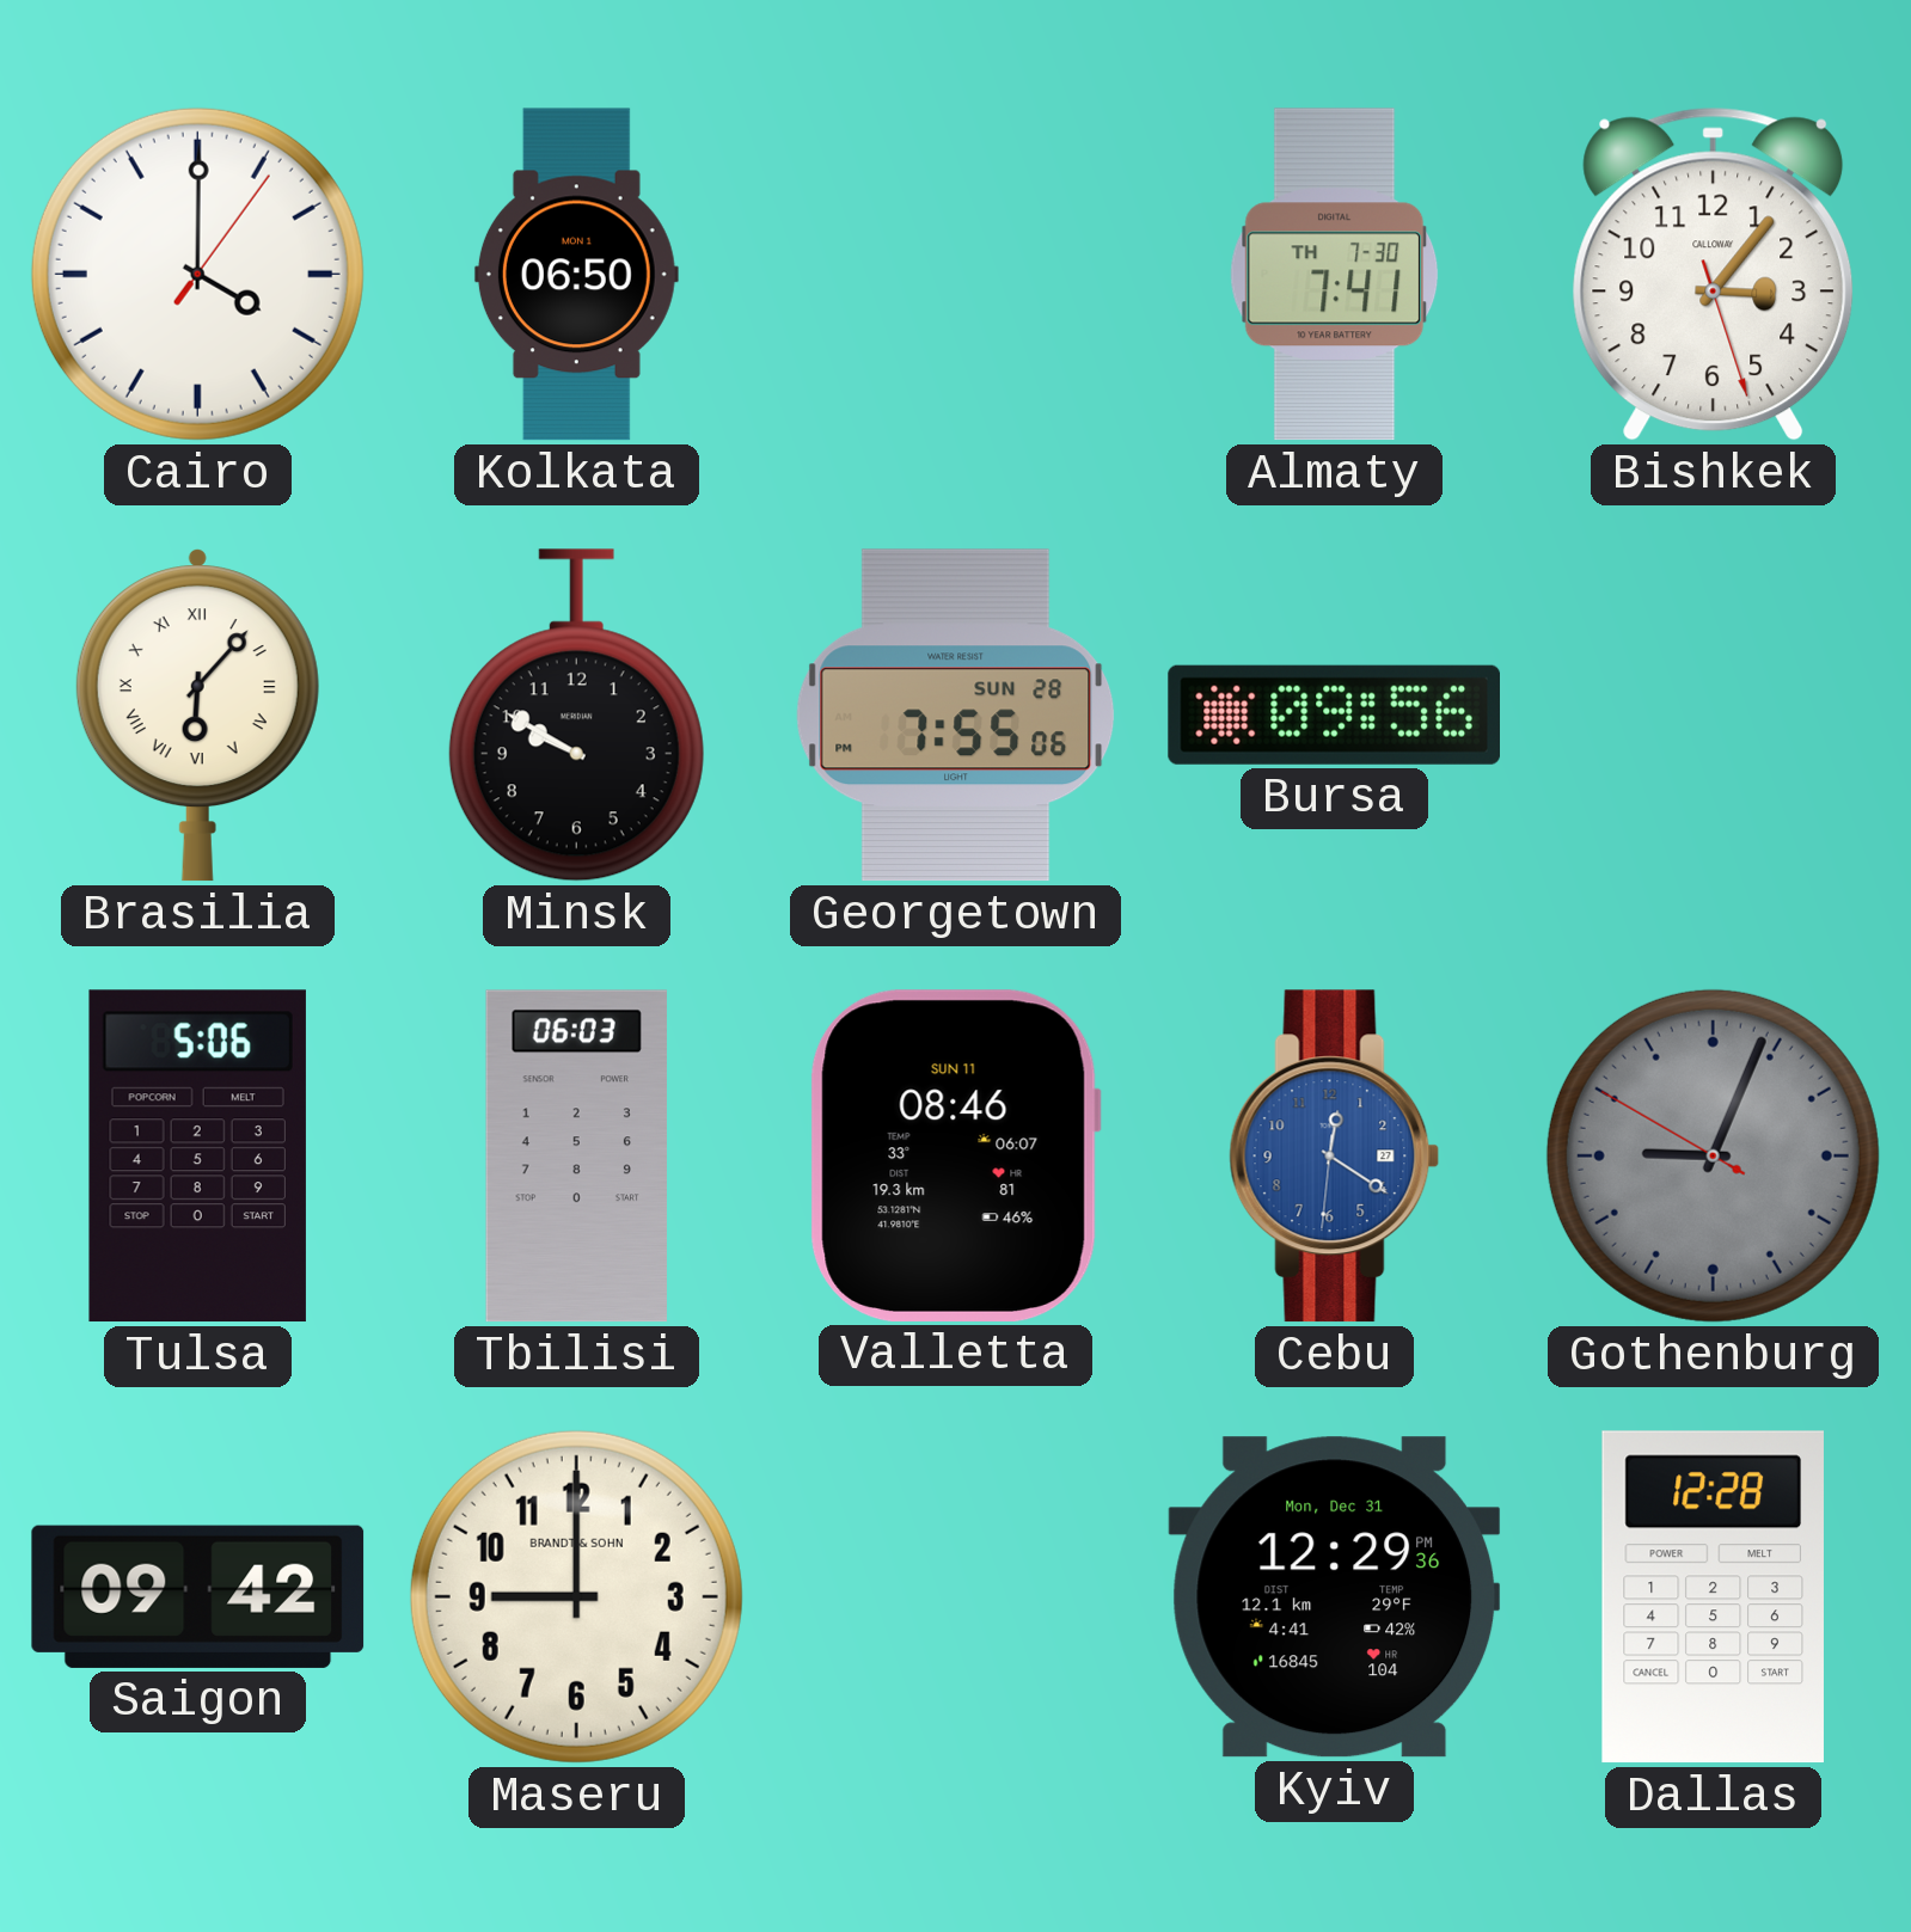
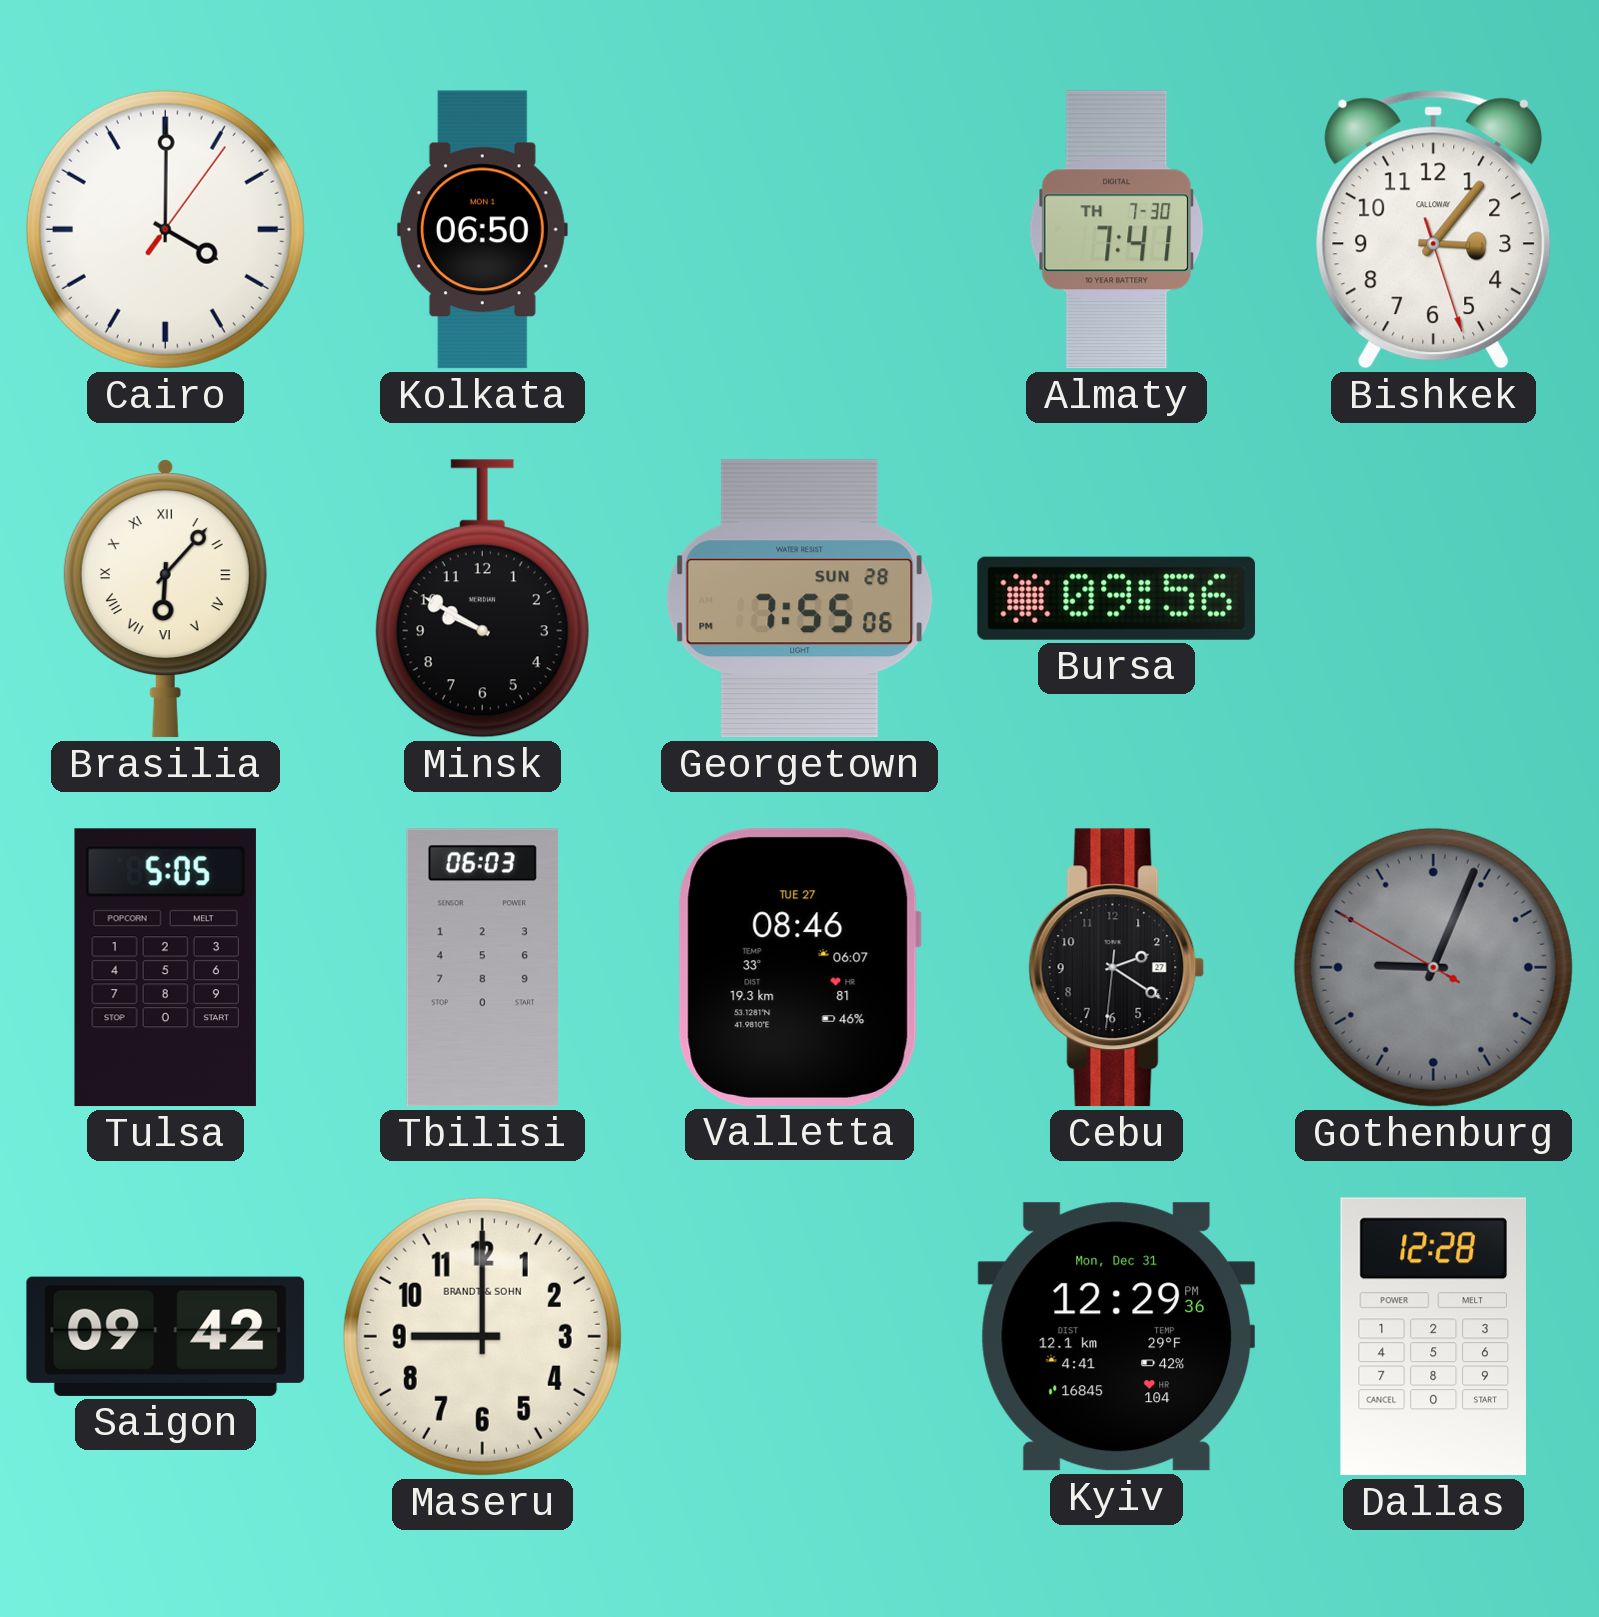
Tulsa: 5:06 -> 5:05
Valletta date: SUN 11 -> TUE 27
Cebu: 12:20 -> 2:20
Cebu dial: blue -> black
